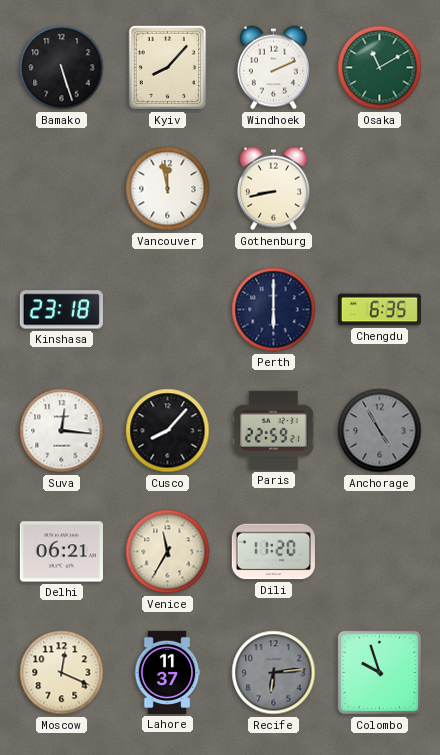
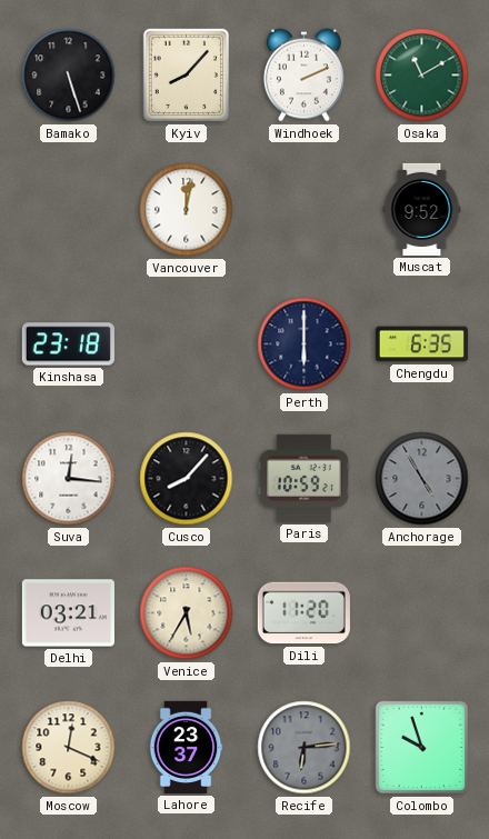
Vancouver: 11:58 -> 12:02
Gothenburg: 8:43 -> none
Muscat: none -> 9:52
Paris: 22:59 -> 10:59
Delhi: 06:21 -> 03:21
Venice: 11:35 -> 5:35
Lahore: 11:37 -> 23:37
